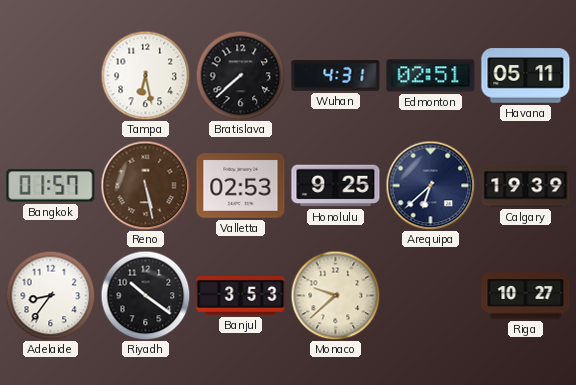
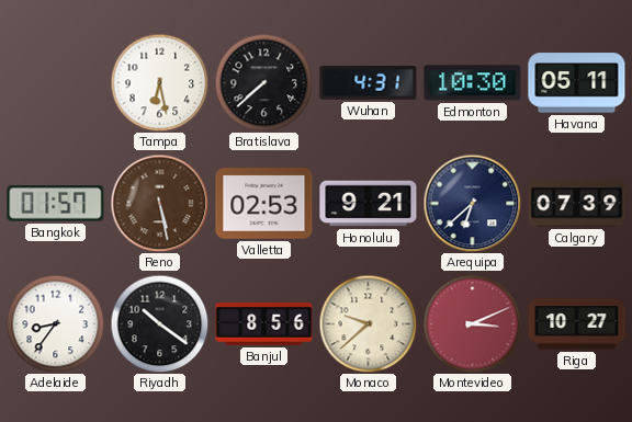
Edmonton: 02:51 -> 10:30
Honolulu: 9:25 -> 9:21
Calgary: 19:39 -> 07:39
Banjul: 3:53 -> 8:56
Montevideo: none -> 3:11
